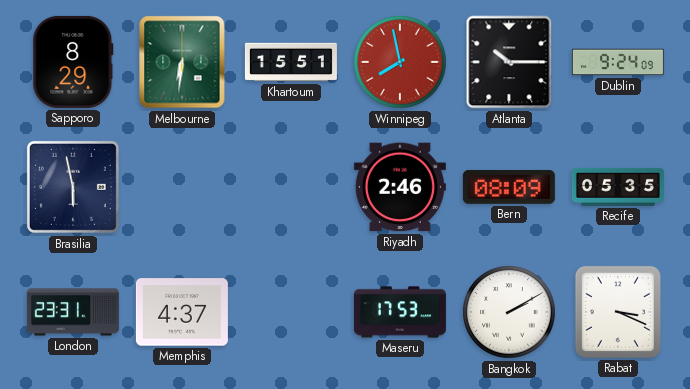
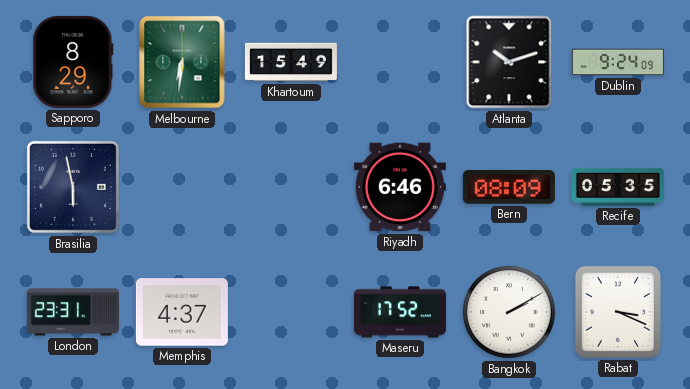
Khartoum: 15:51 -> 15:49
Winnipeg: 7:58 -> none
Atlanta: 10:15 -> 10:12
Riyadh: 2:46 -> 6:46
Maseru: 17:53 -> 17:52
